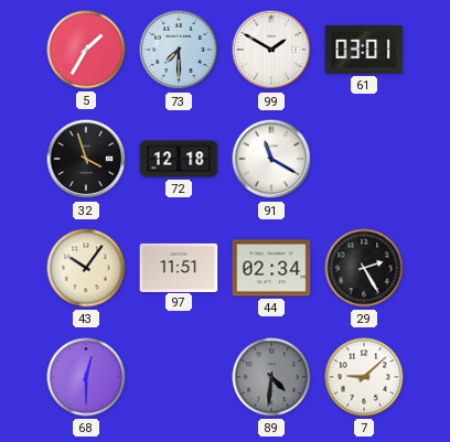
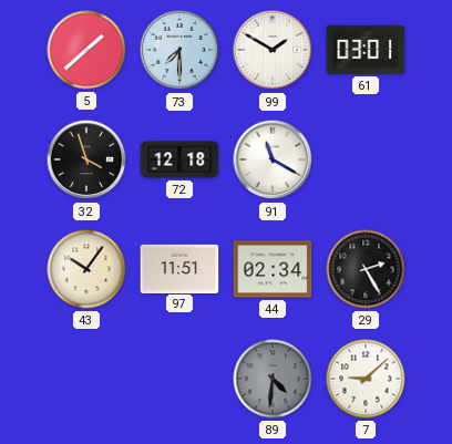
5: 1:35 -> 1:38
68: 12:30 -> none
